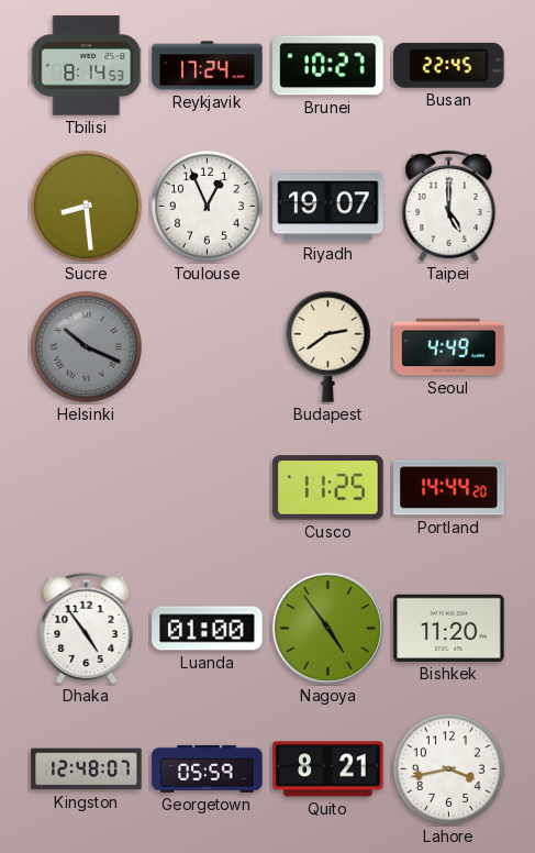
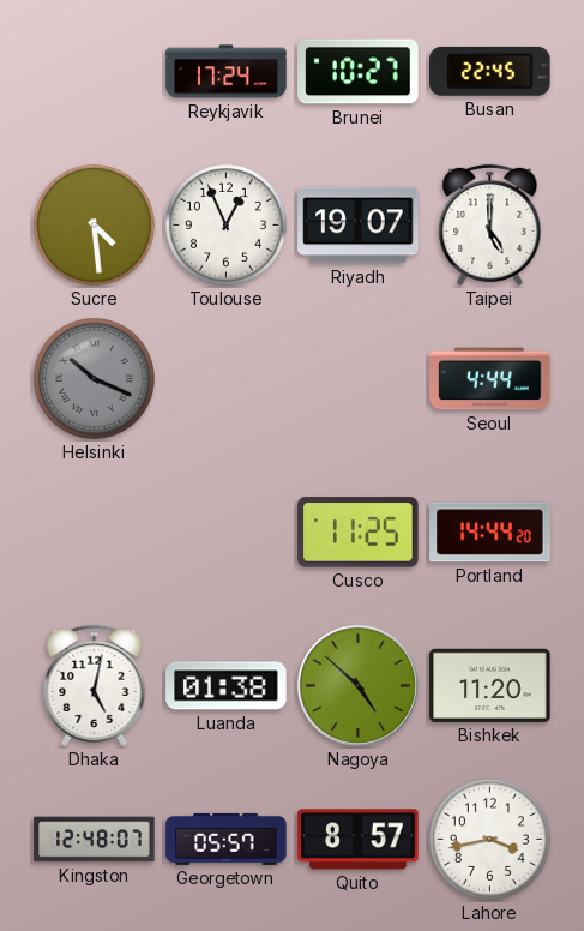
Tbilisi: 8:14 -> none
Sucre: 8:29 -> 4:29
Budapest: 2:39 -> none
Seoul: 4:49 -> 4:44
Dhaka: 4:54 -> 5:02
Luanda: 01:00 -> 01:38
Nagoya: 4:54 -> 4:52
Georgetown: 05:59 -> 05:57
Quito: 8:21 -> 8:57
